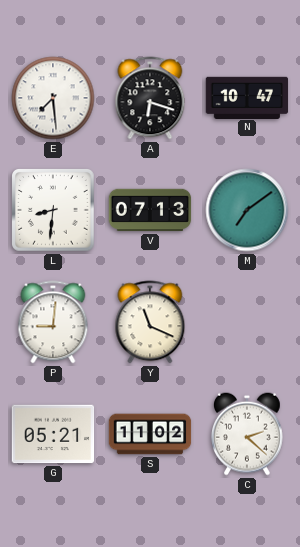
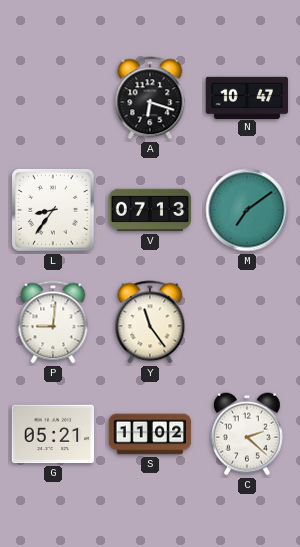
E: 7:29 -> none
L: 8:31 -> 8:36
Y: 11:19 -> 11:24
